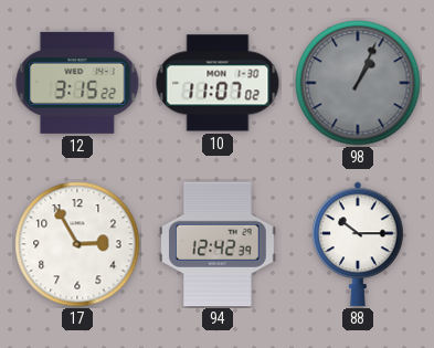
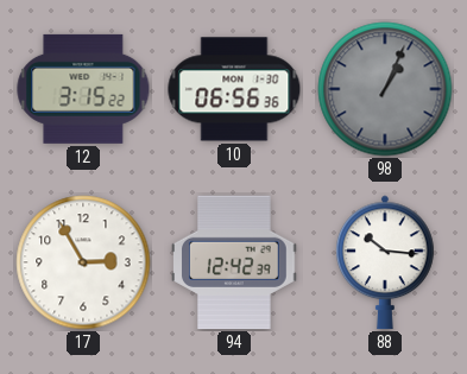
10: 11:07 -> 06:56
88: 10:15 -> 10:16
